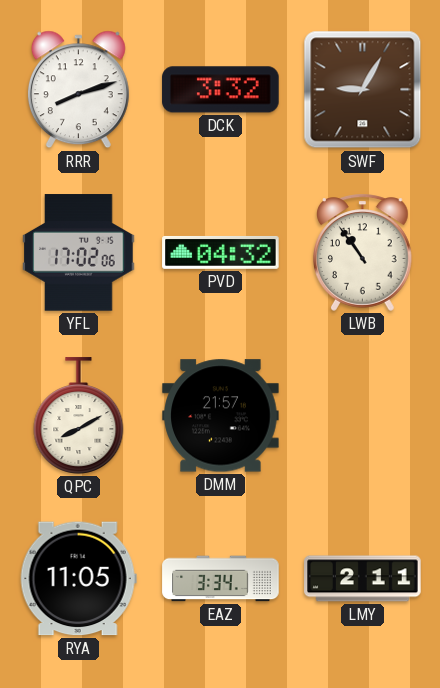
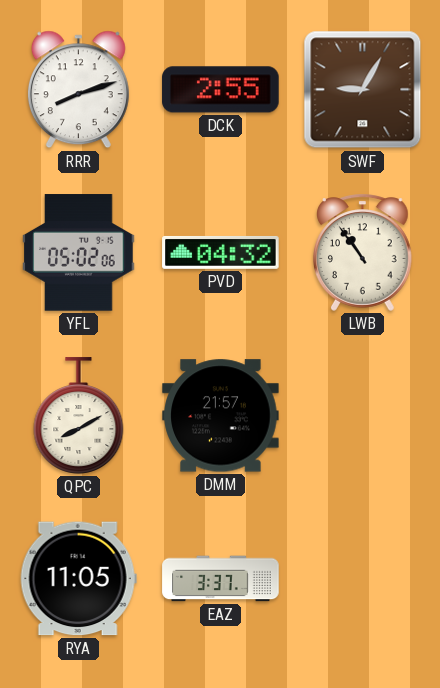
DCK: 3:32 -> 2:55
YFL: 17:02 -> 05:02
EAZ: 3:34 -> 3:37
LMY: 2:11 -> none
